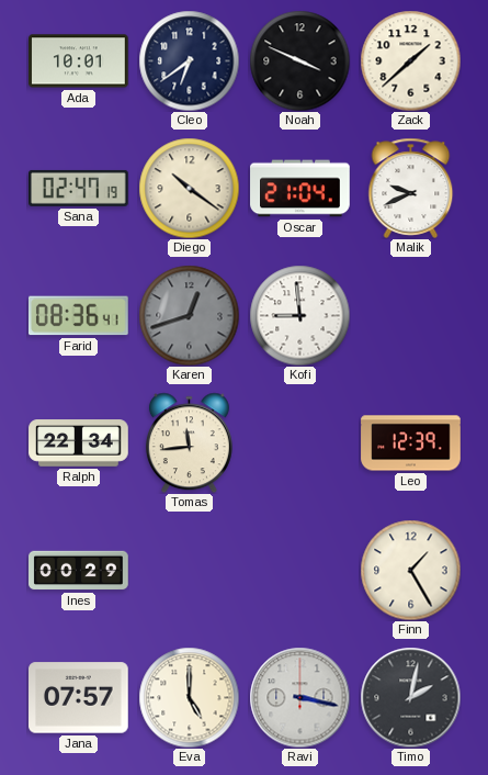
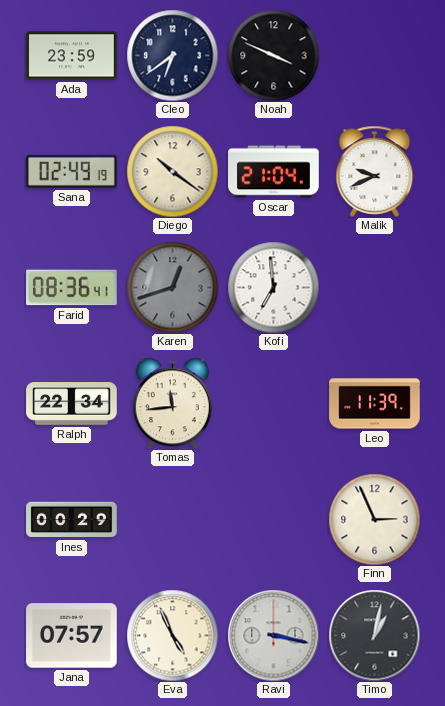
Ada: 10:01 -> 23:59
Zack: 1:38 -> none
Sana: 02:47 -> 02:49
Kofi: 8:59 -> 6:59
Leo: 12:39 -> 11:39
Finn: 1:25 -> 2:56
Eva: 5:00 -> 4:56
Timo: 2:02 -> 1:02
